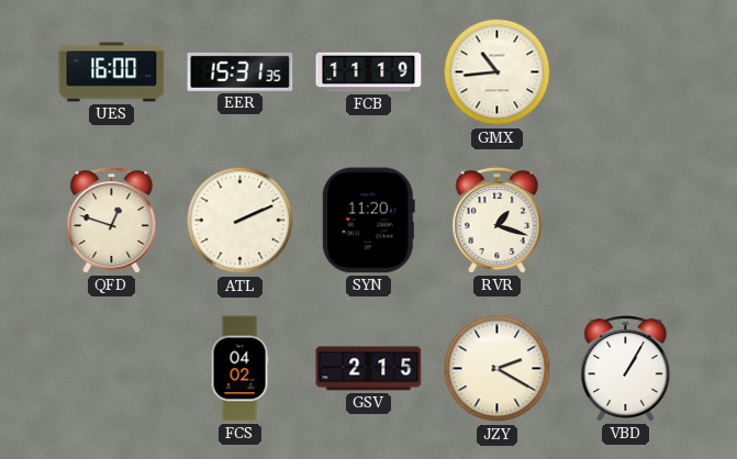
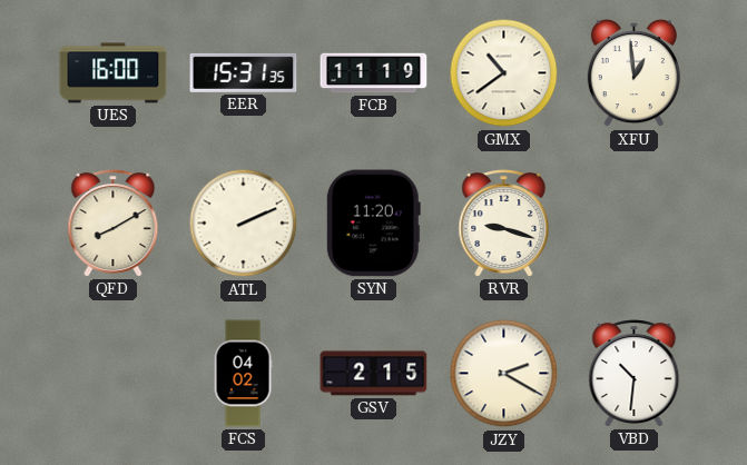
GMX: 10:44 -> 10:39
XFU: none -> 12:59
QFD: 12:48 -> 8:10
RVR: 1:18 -> 9:18
VBD: 1:05 -> 10:31
